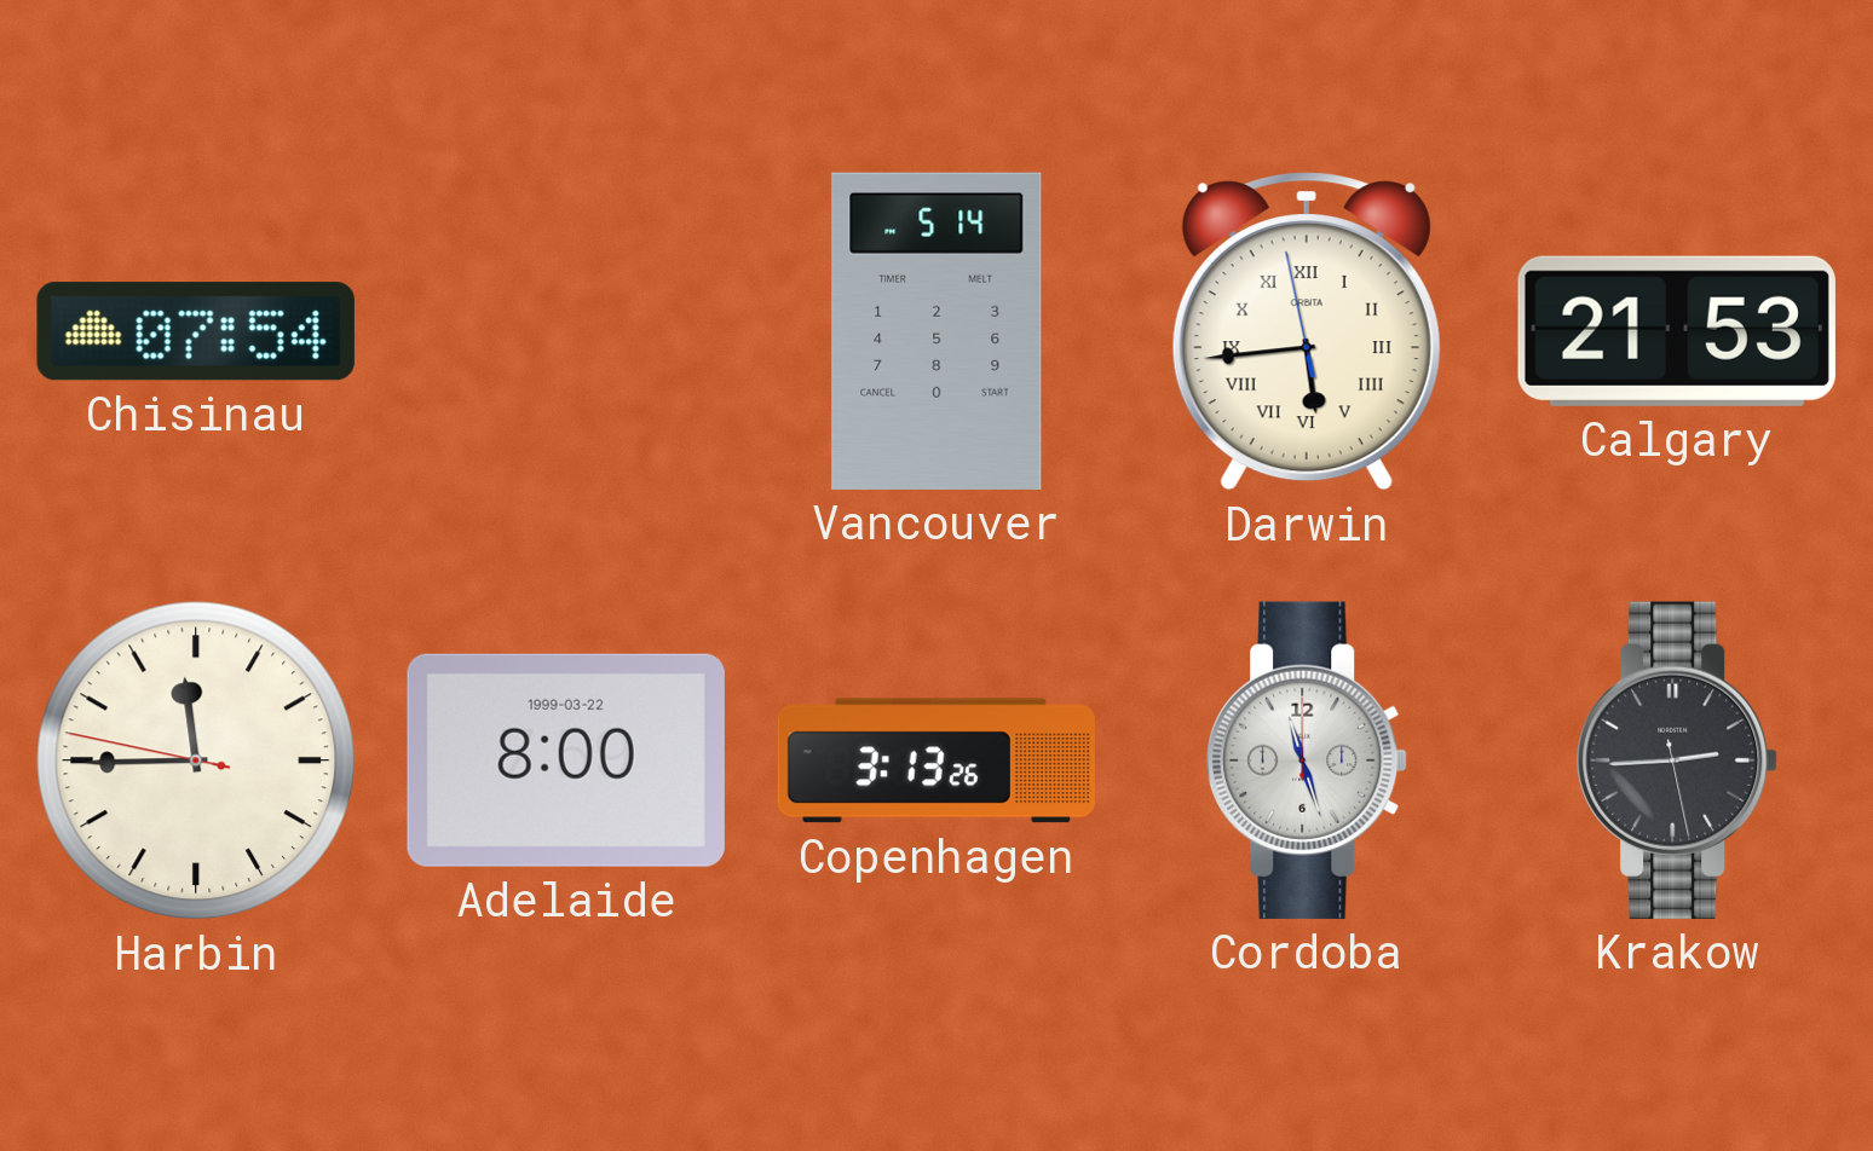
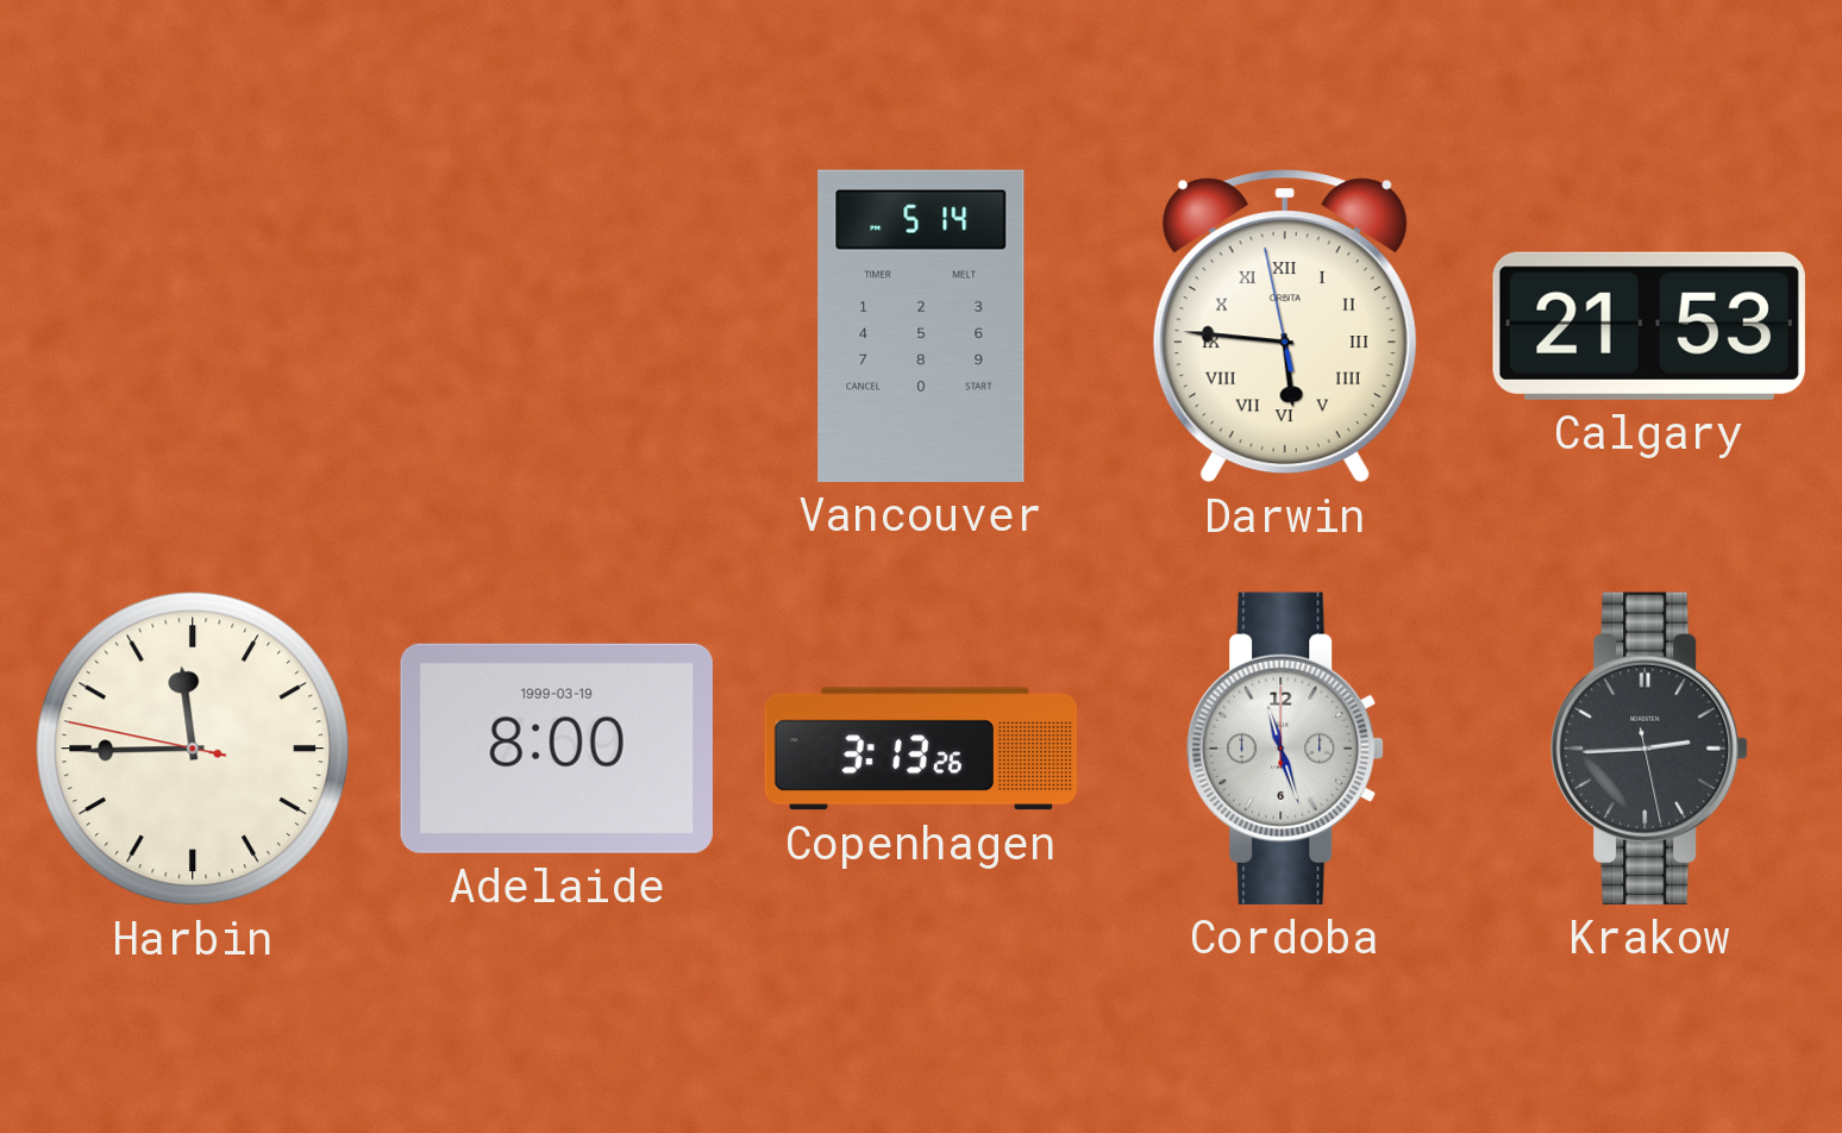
Chisinau: 07:54 -> none
Darwin: 5:43 -> 5:45
Adelaide date: 1999-03-22 -> 1999-03-19
